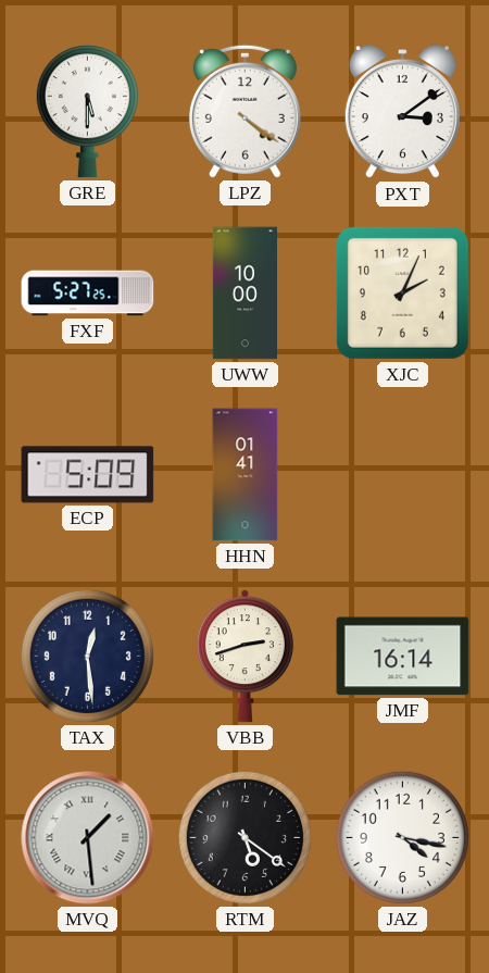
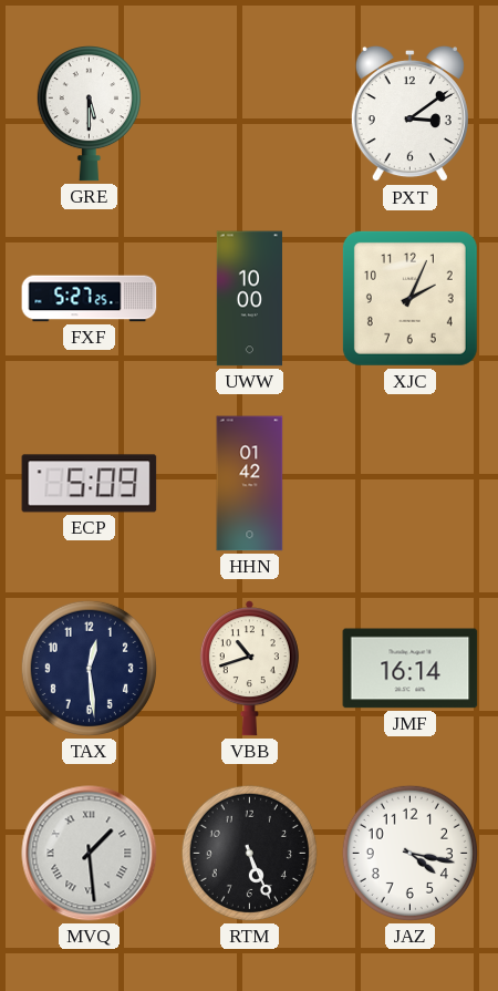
LPZ: 4:21 -> none
HHN: 01:41 -> 01:42
VBB: 2:42 -> 10:42
RTM: 5:21 -> 5:26
